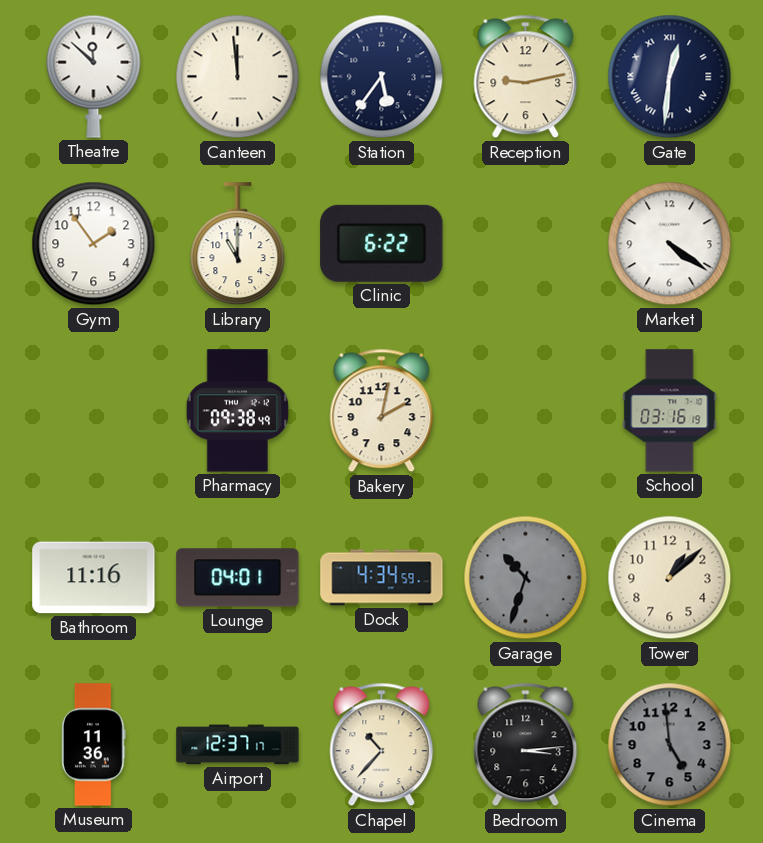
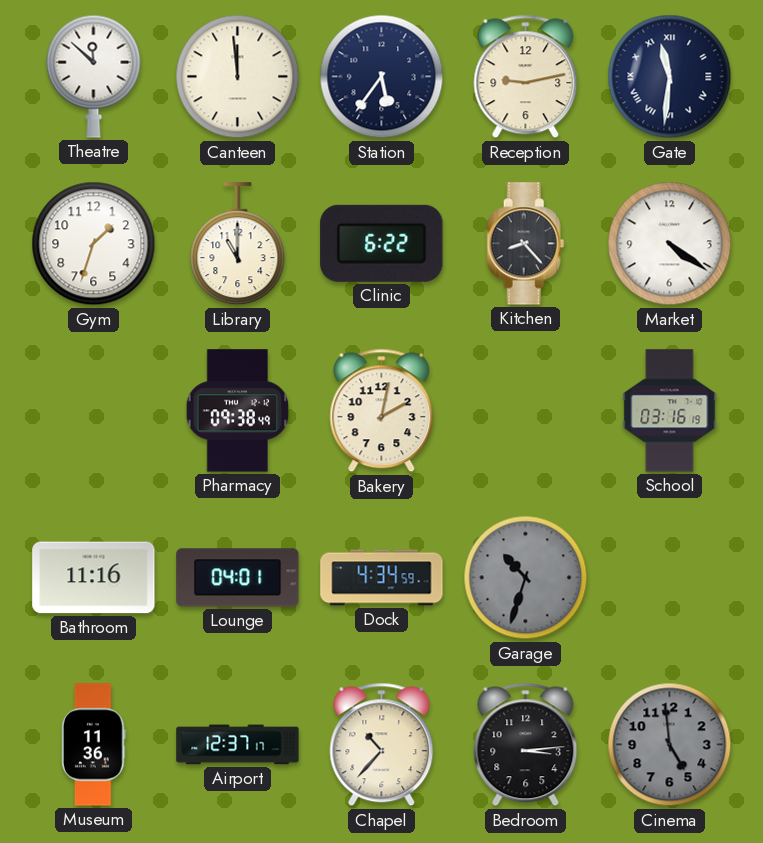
Gate: 12:31 -> 11:31
Gym: 1:54 -> 1:33
Kitchen: none -> 8:23
Tower: 1:08 -> none
